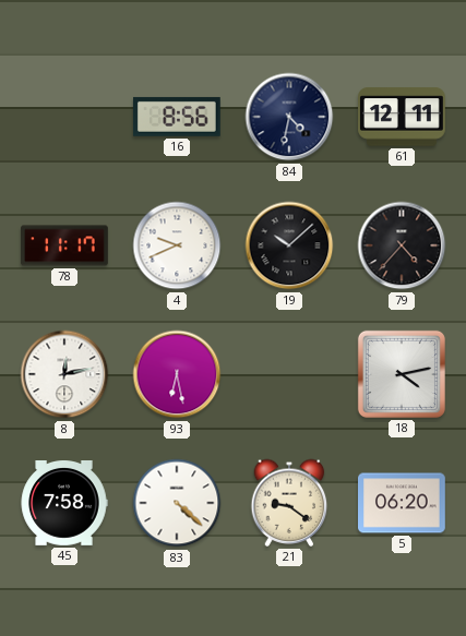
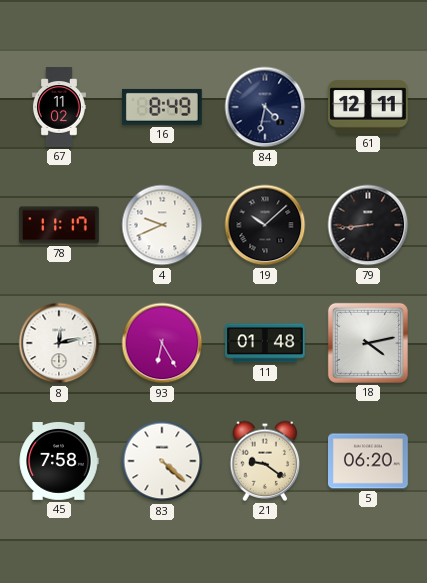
67: none -> 11:02
16: 8:56 -> 8:49
79: 4:37 -> 8:44
93: 6:28 -> 6:25
11: none -> 01:48
